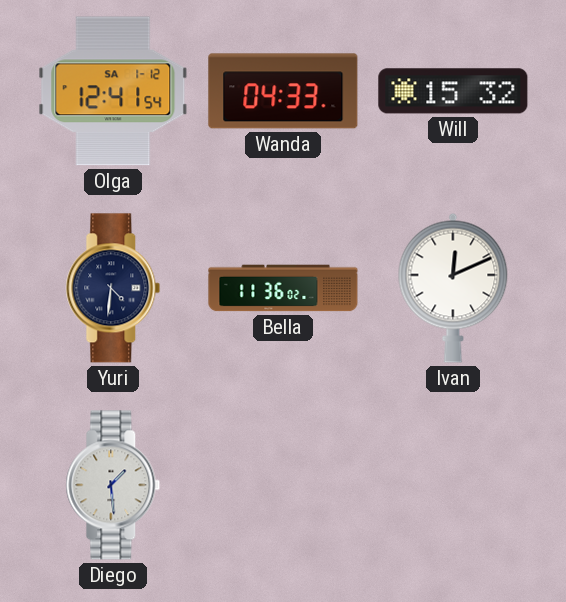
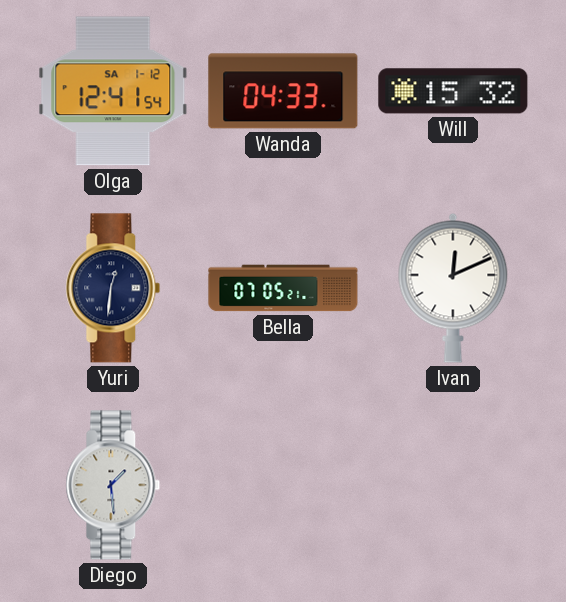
Yuri: 4:31 -> 12:31
Bella: 11:36 -> 07:05
